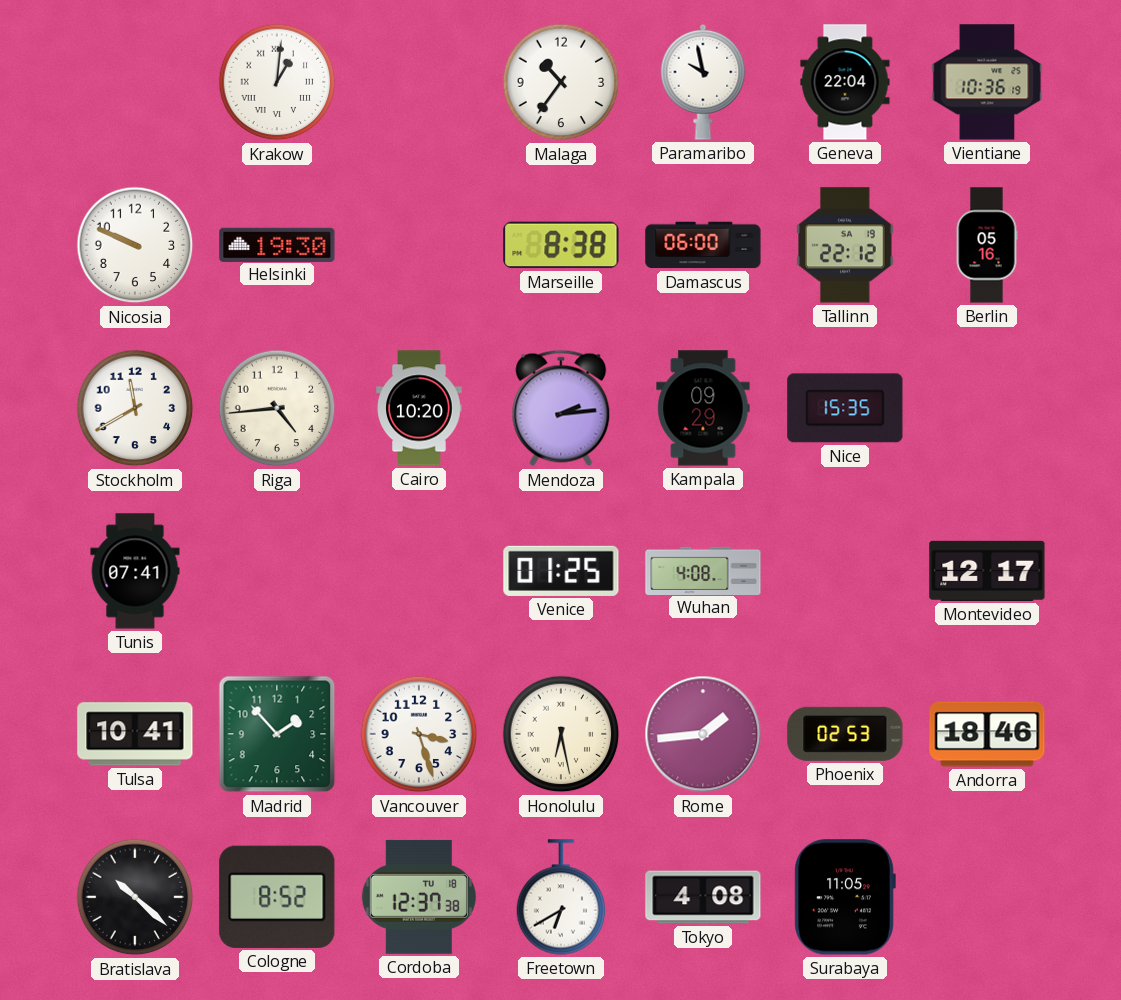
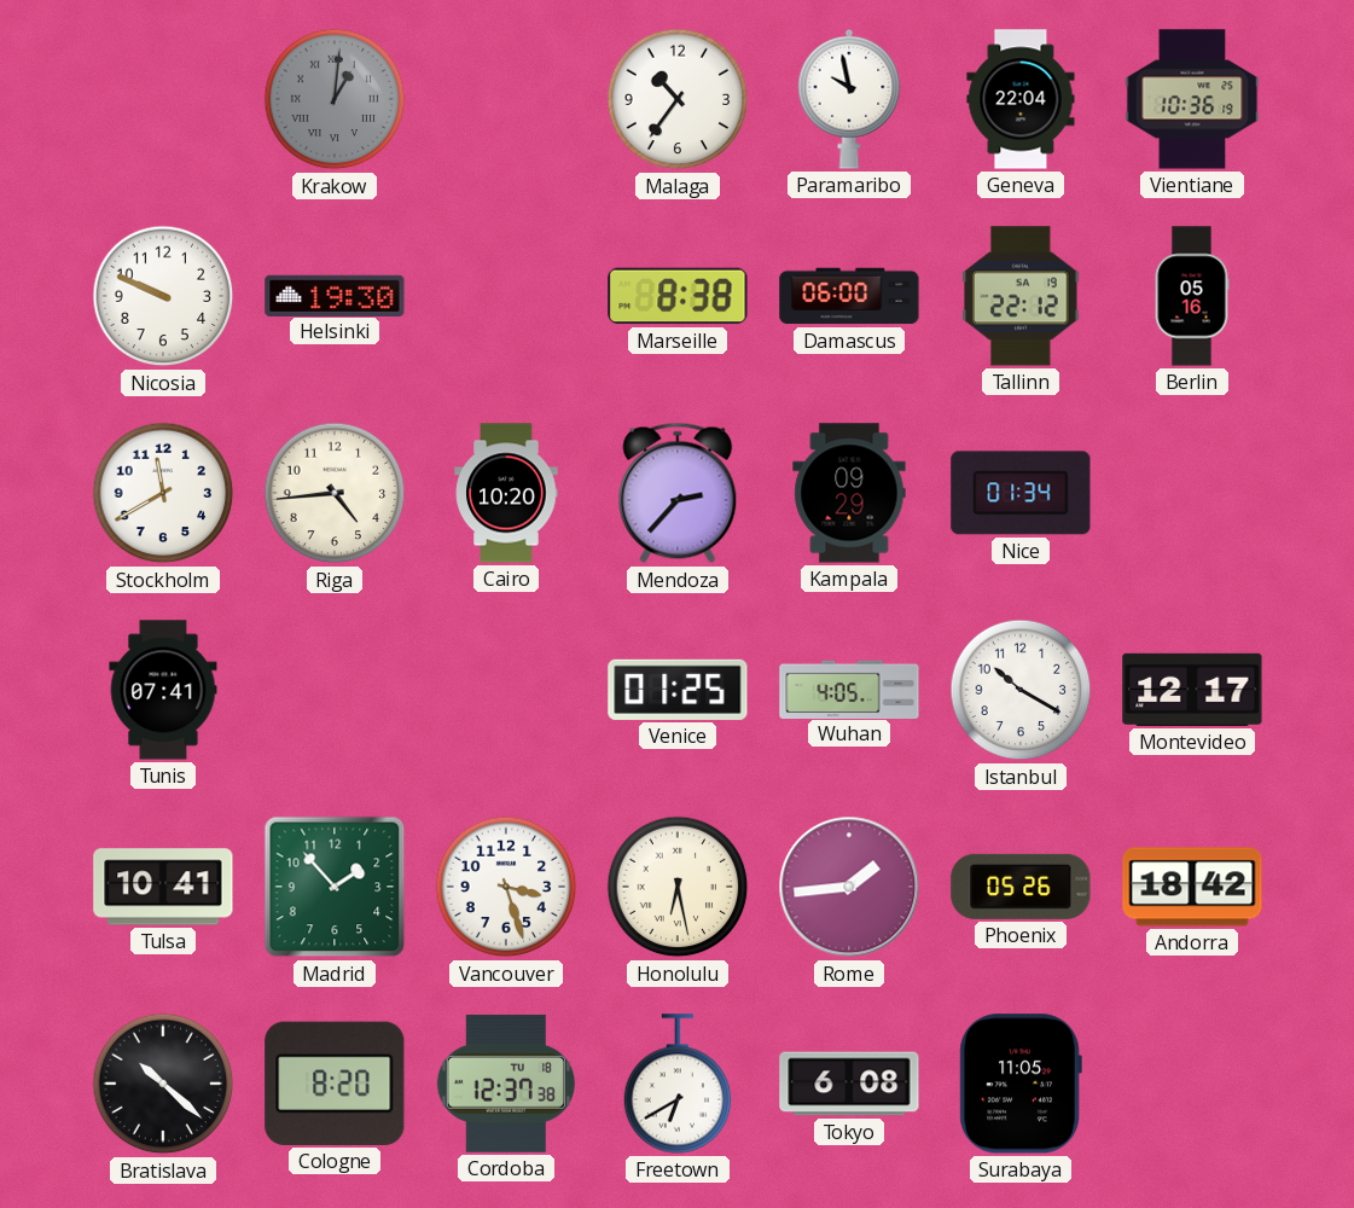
Krakow dial: white -> grey
Mendoza: 2:14 -> 2:37
Nice: 15:35 -> 01:34
Wuhan: 4:08 -> 4:05
Istanbul: none -> 10:20
Phoenix: 02:53 -> 05:26
Andorra: 18:46 -> 18:42
Cologne: 8:52 -> 8:20
Tokyo: 4:08 -> 6:08
